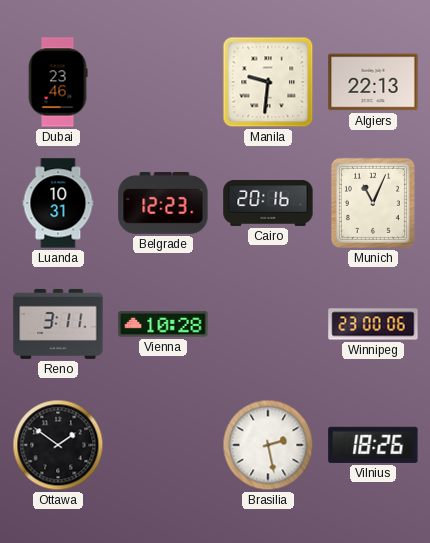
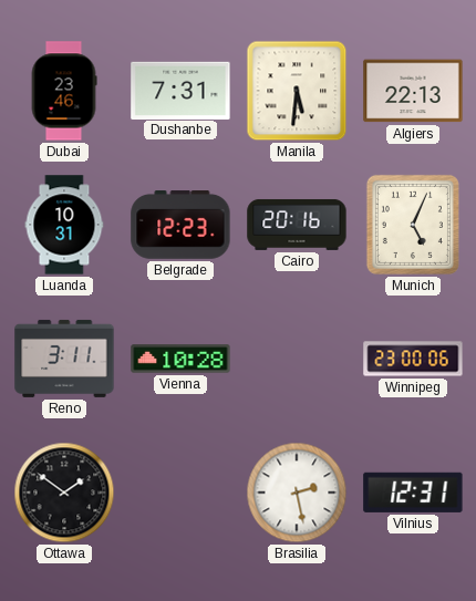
Dushanbe: none -> 7:31
Manila: 9:31 -> 5:31
Munich: 11:04 -> 5:04
Vilnius: 18:26 -> 12:31
